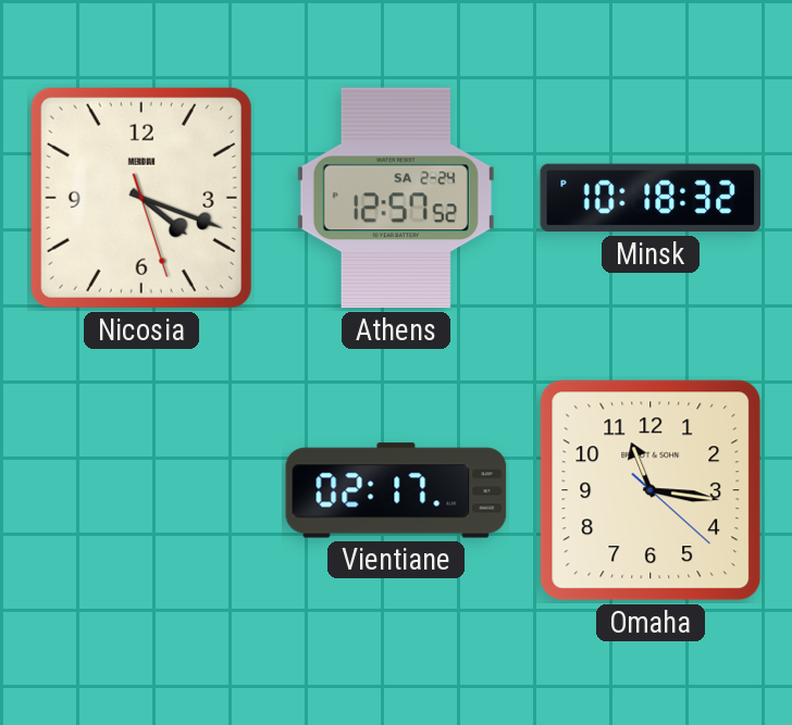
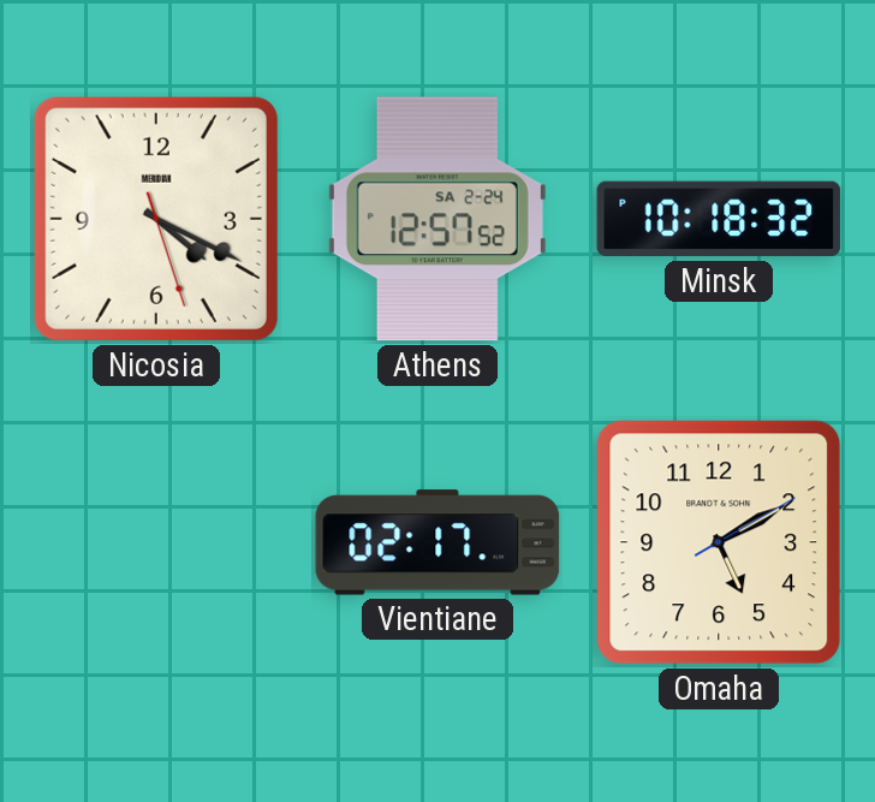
Nicosia: 4:18 -> 4:19
Omaha: 11:16 -> 5:10
